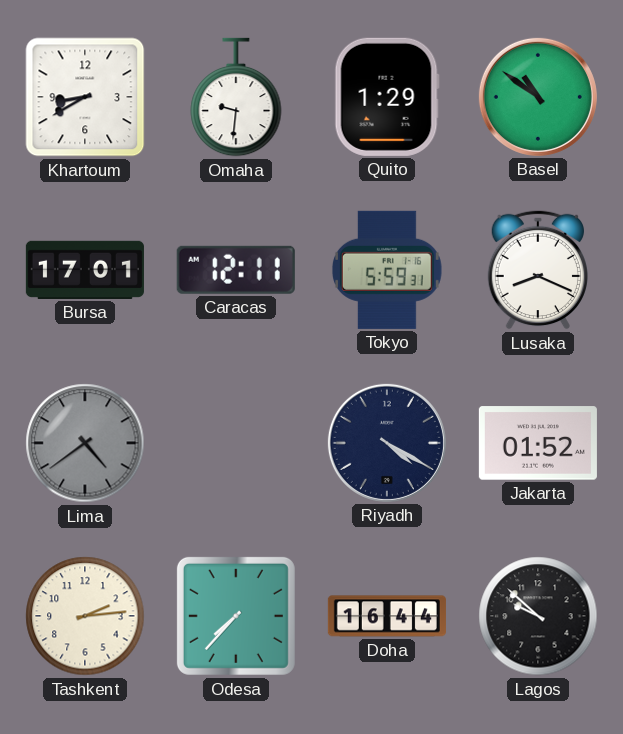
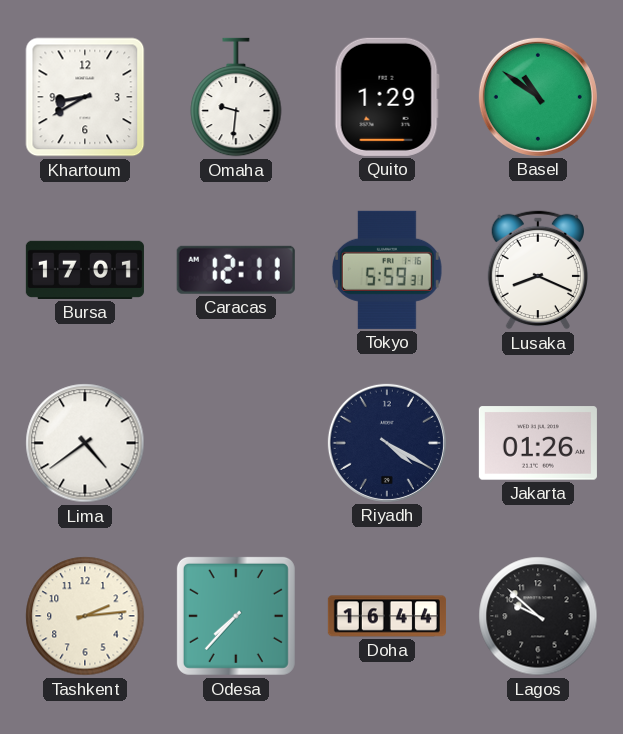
Lima dial: grey -> white
Jakarta: 01:52 -> 01:26
